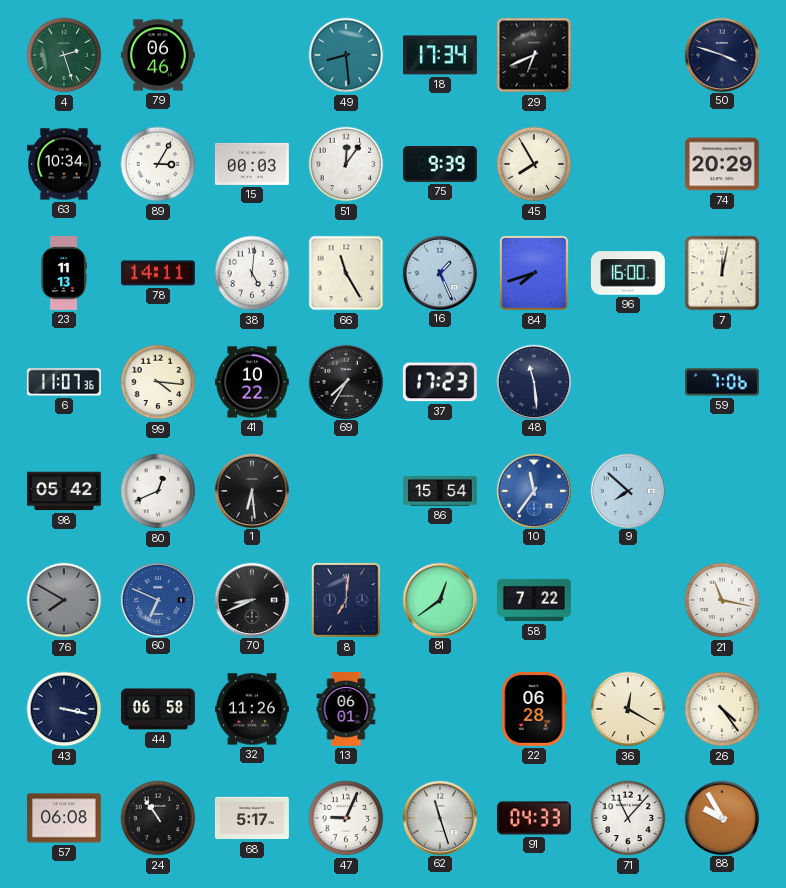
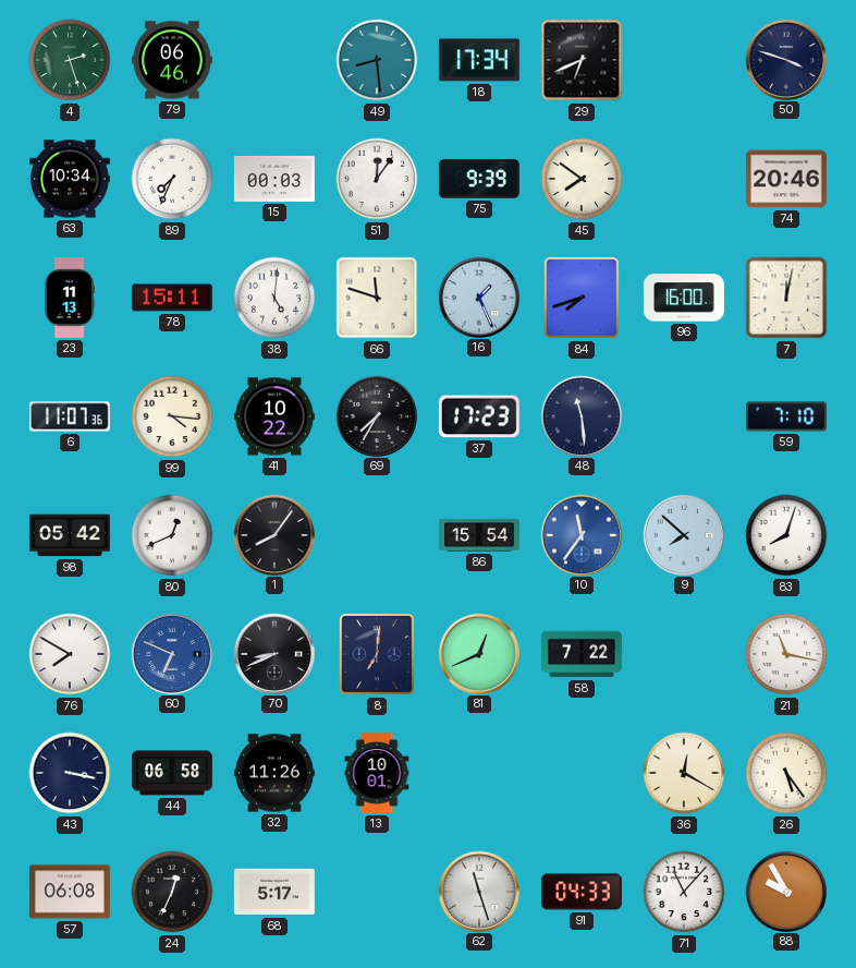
89: 3:05 -> 7:34
45: 7:55 -> 7:51
74: 20:29 -> 20:46
78: 14:11 -> 15:11
66: 11:25 -> 11:48
59: 7:06 -> 7:10
1: 6:29 -> 8:06
83: none -> 8:03
76 dial: grey -> white
81: 12:39 -> 12:41
13: 06:01 -> 10:01
22: 06:28 -> none
26: 4:24 -> 5:24
24: 10:54 -> 12:34
47: 9:04 -> none
